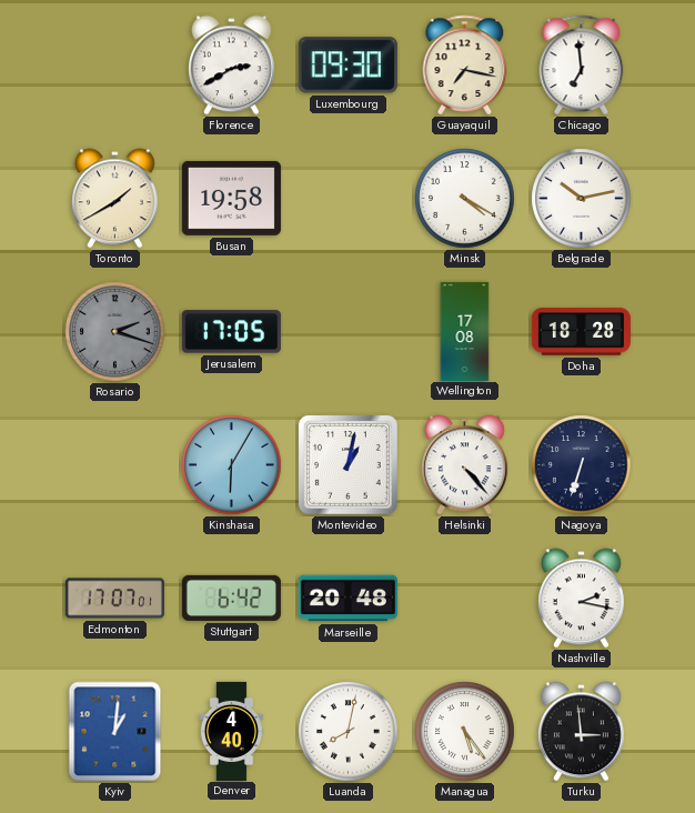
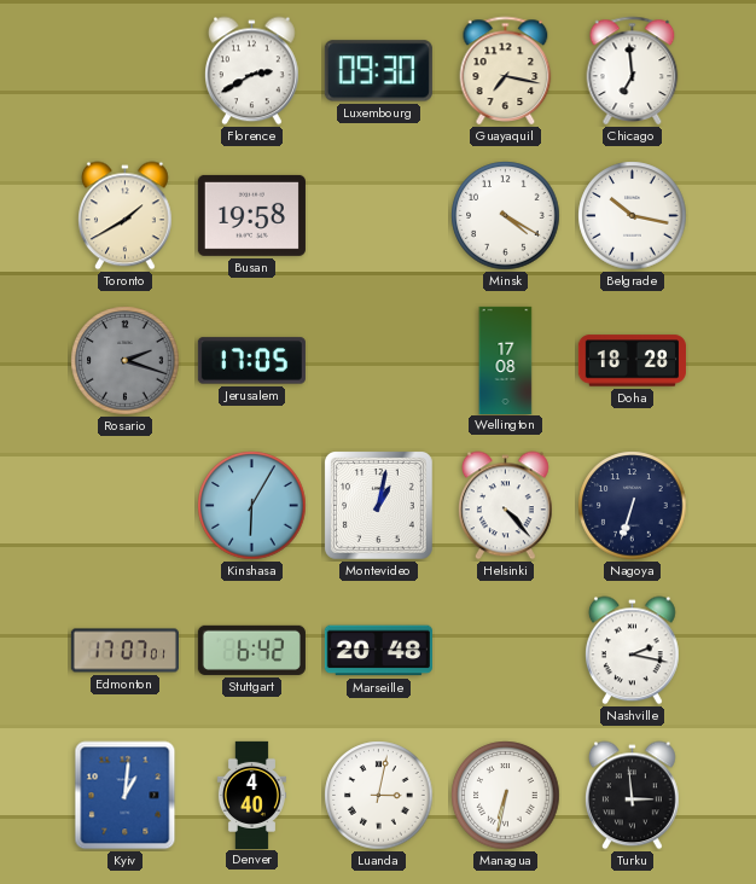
Belgrade: 10:13 -> 10:17
Luanda: 8:02 -> 3:02
Managua: 5:24 -> 6:32
